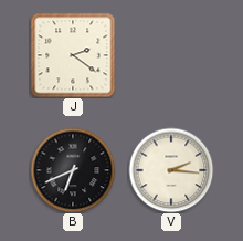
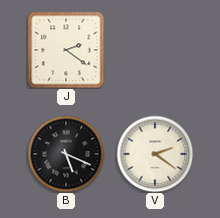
B: 6:41 -> 5:19
V: 2:16 -> 2:21
